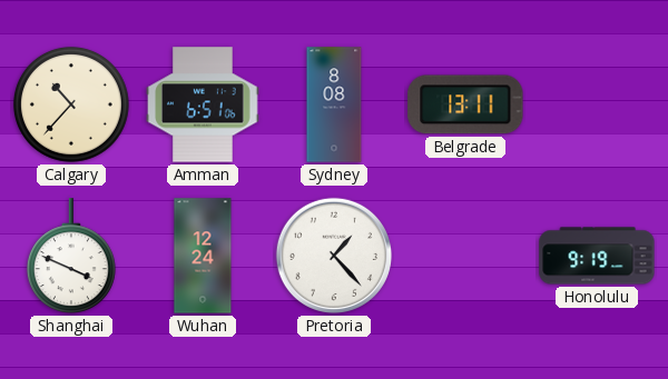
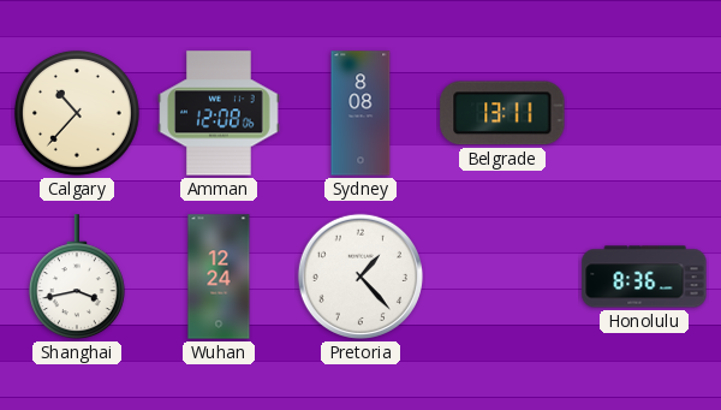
Amman: 6:51 -> 12:08
Shanghai: 3:49 -> 3:43
Honolulu: 9:19 -> 8:36
